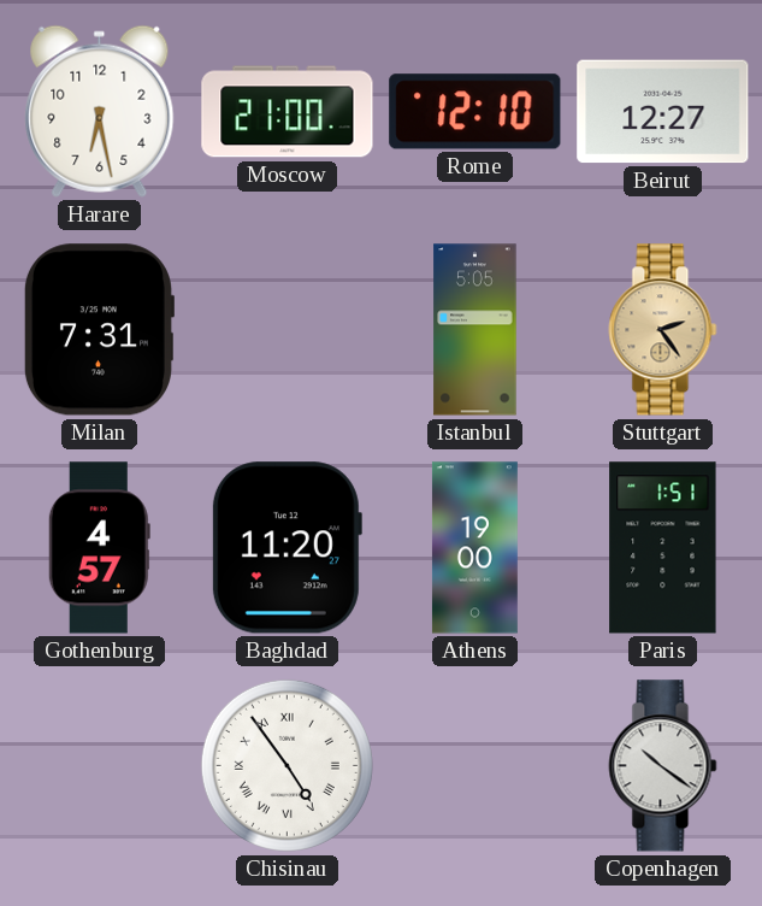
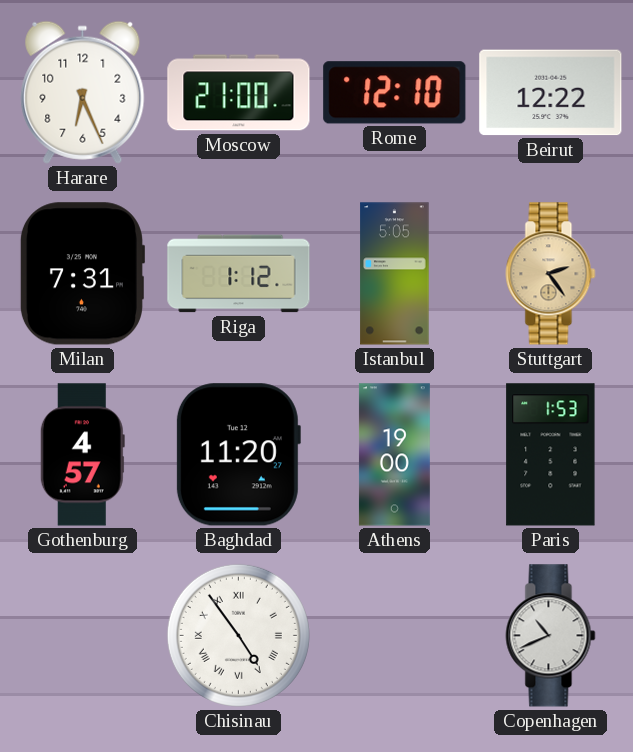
Harare: 6:28 -> 6:26
Beirut: 12:27 -> 12:22
Riga: none -> 1:12
Paris: 1:51 -> 1:53
Copenhagen: 10:21 -> 10:41
